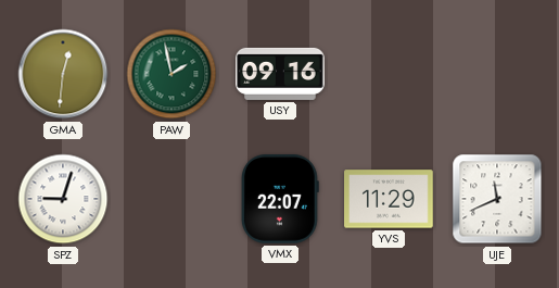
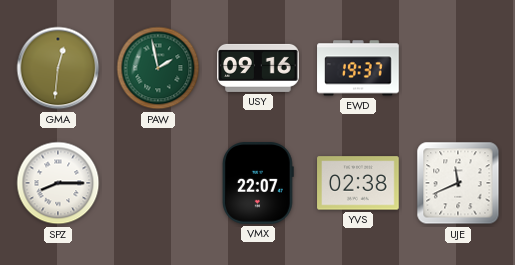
EWD: none -> 19:37
SPZ: 9:03 -> 8:15
YVS: 11:29 -> 02:38
